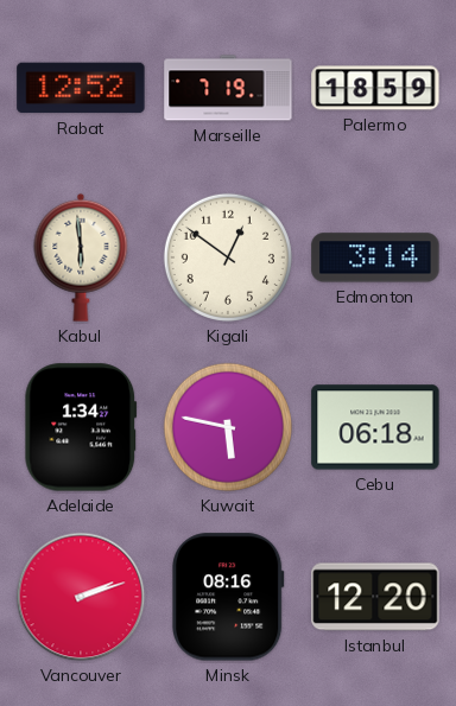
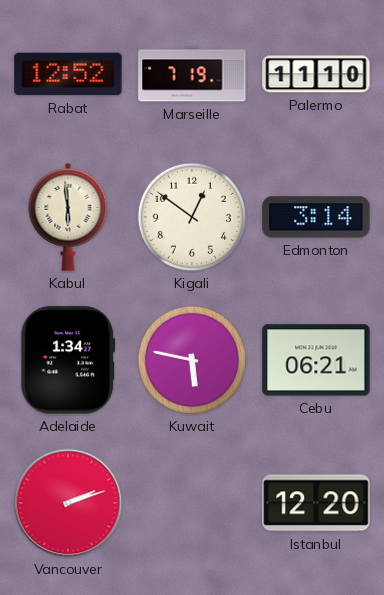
Palermo: 18:59 -> 11:10
Cebu: 06:18 -> 06:21
Minsk: 08:16 -> none
